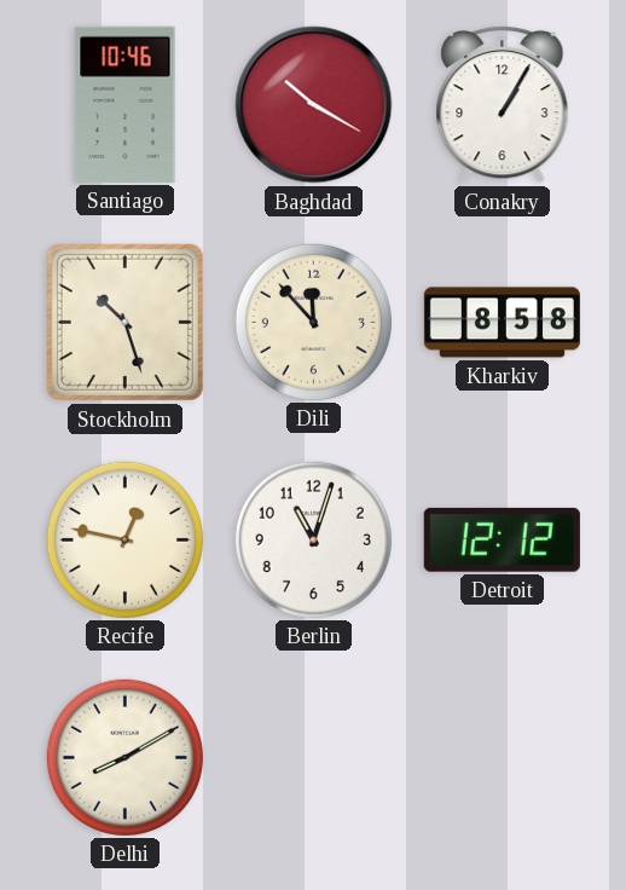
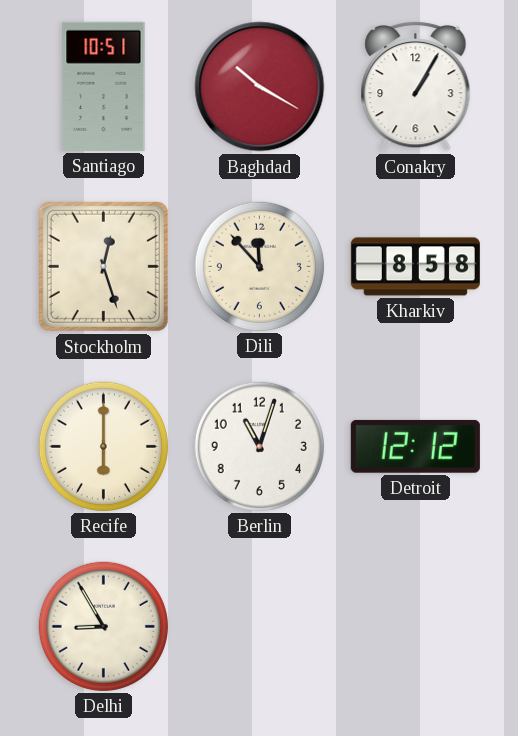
Santiago: 10:46 -> 10:51
Stockholm: 10:27 -> 12:27
Recife: 12:47 -> 6:00
Delhi: 8:10 -> 8:55
